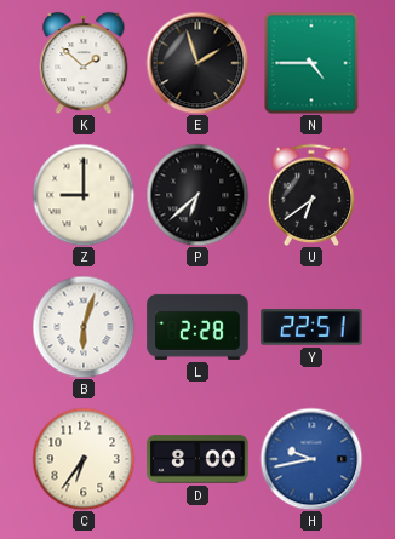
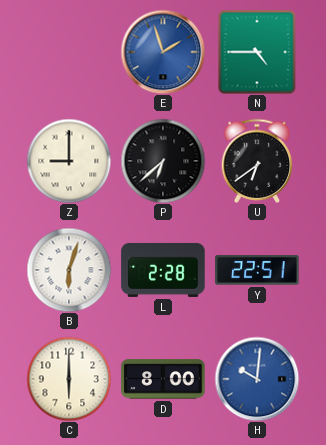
K: 1:52 -> none
E dial: black -> blue
C: 6:36 -> 6:00
H: 9:43 -> 10:01
